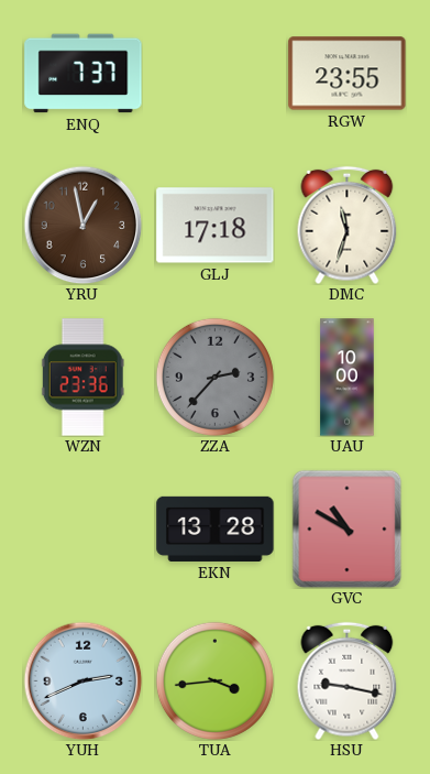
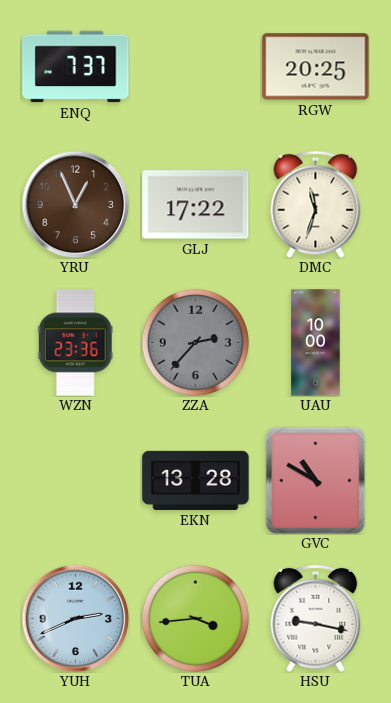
RGW: 23:55 -> 20:25
YRU: 12:58 -> 12:56
GLJ: 17:18 -> 17:22
